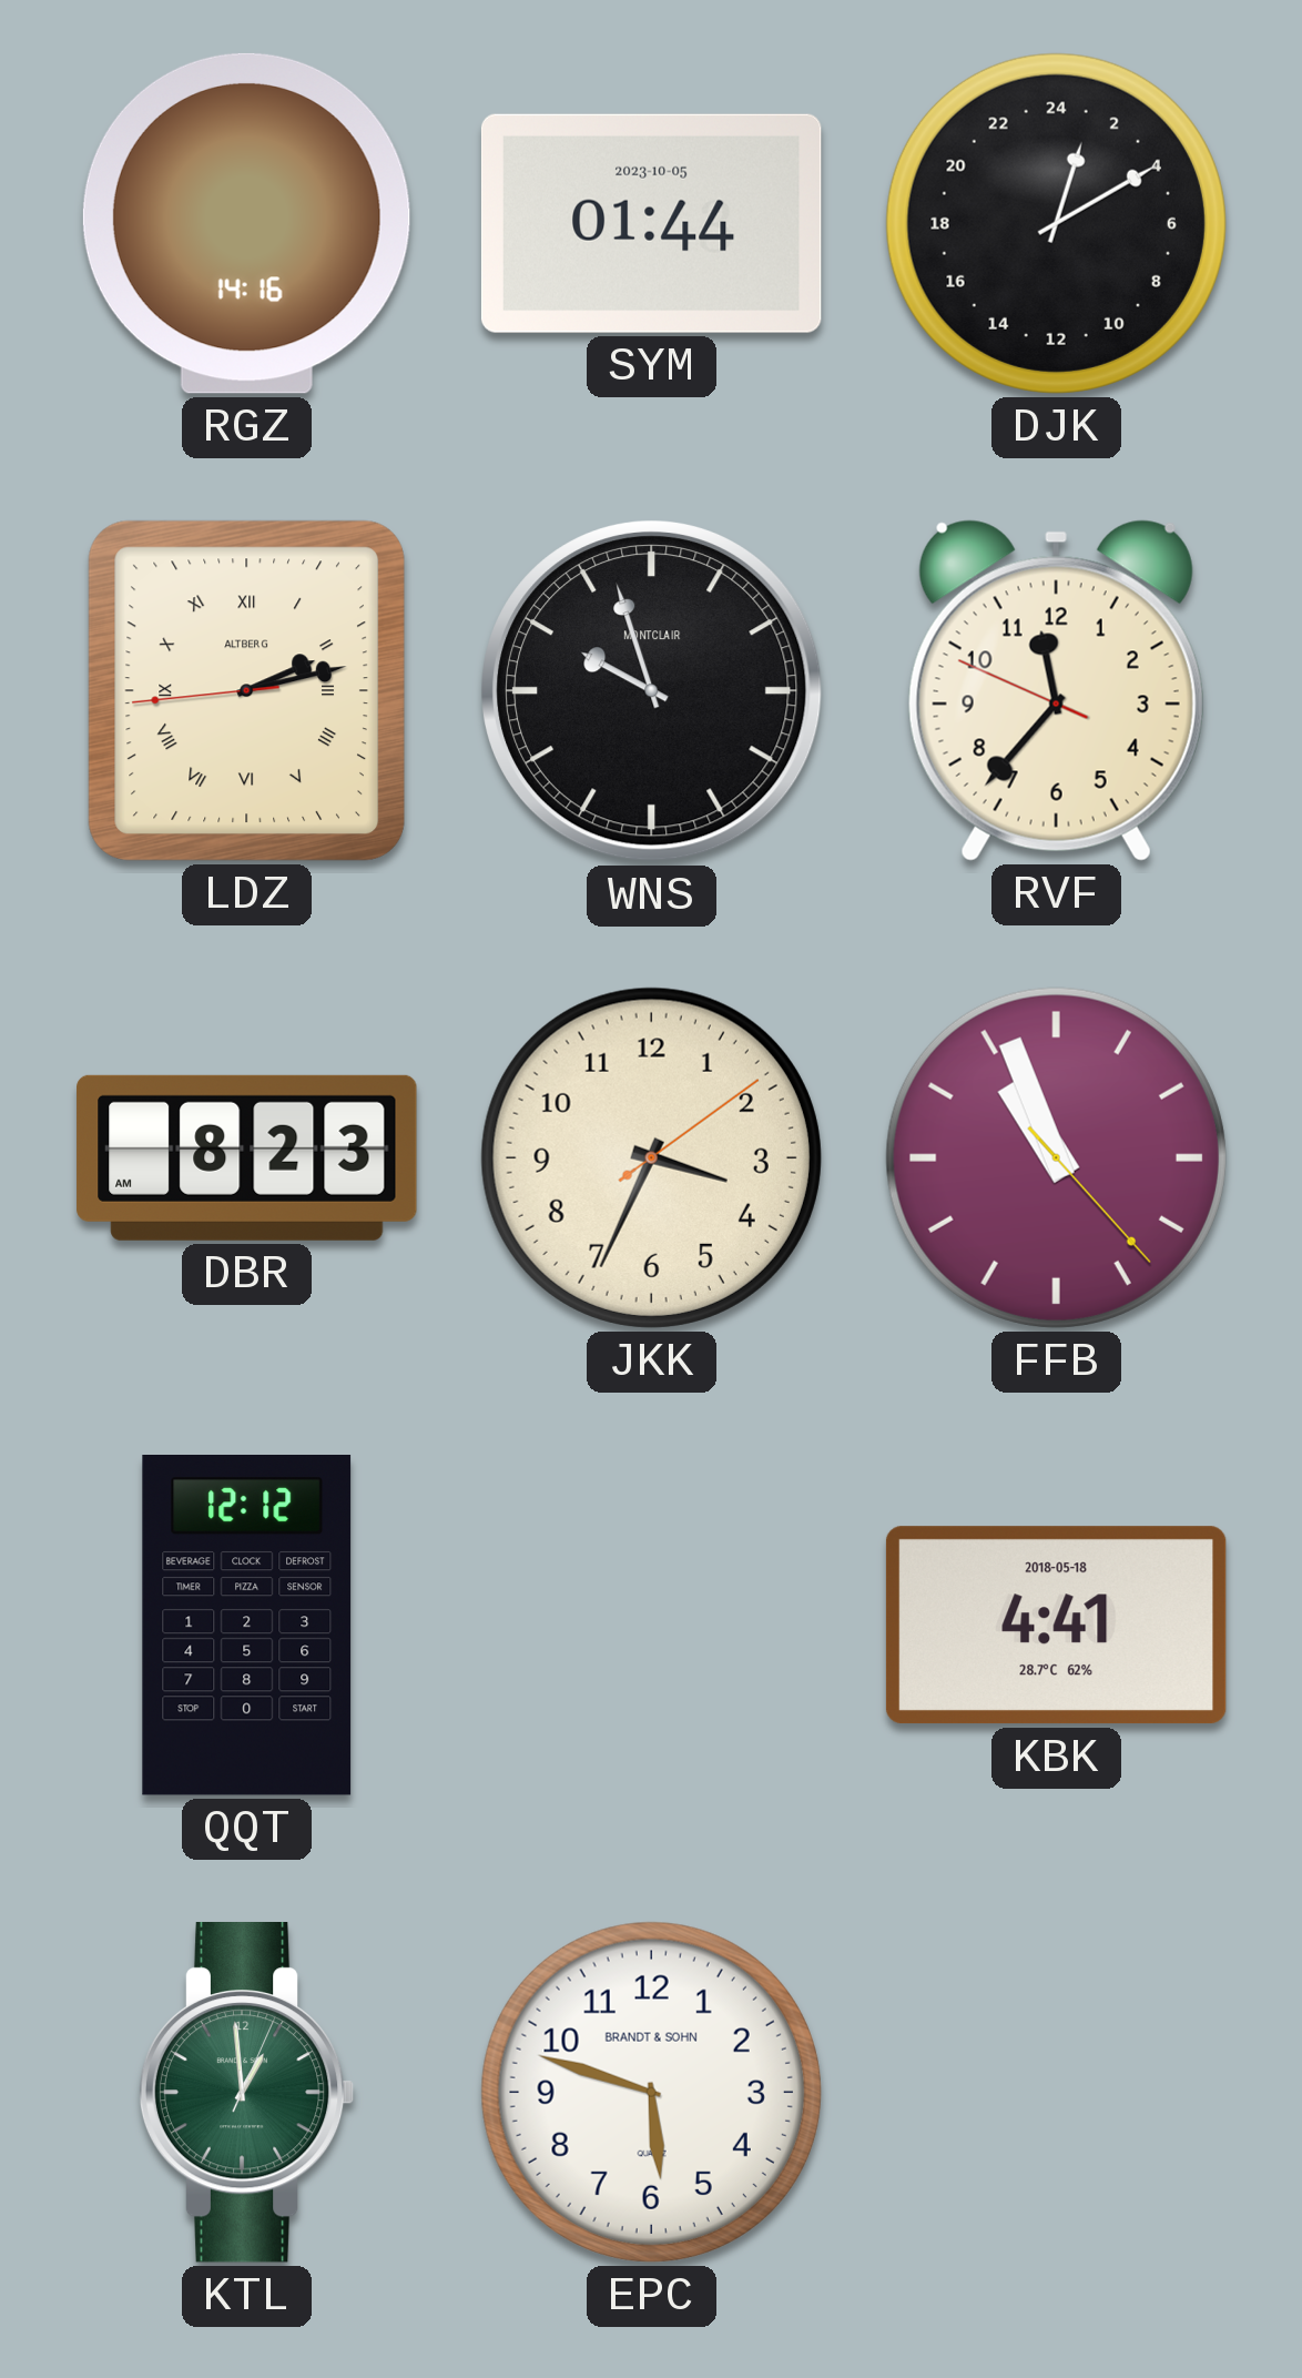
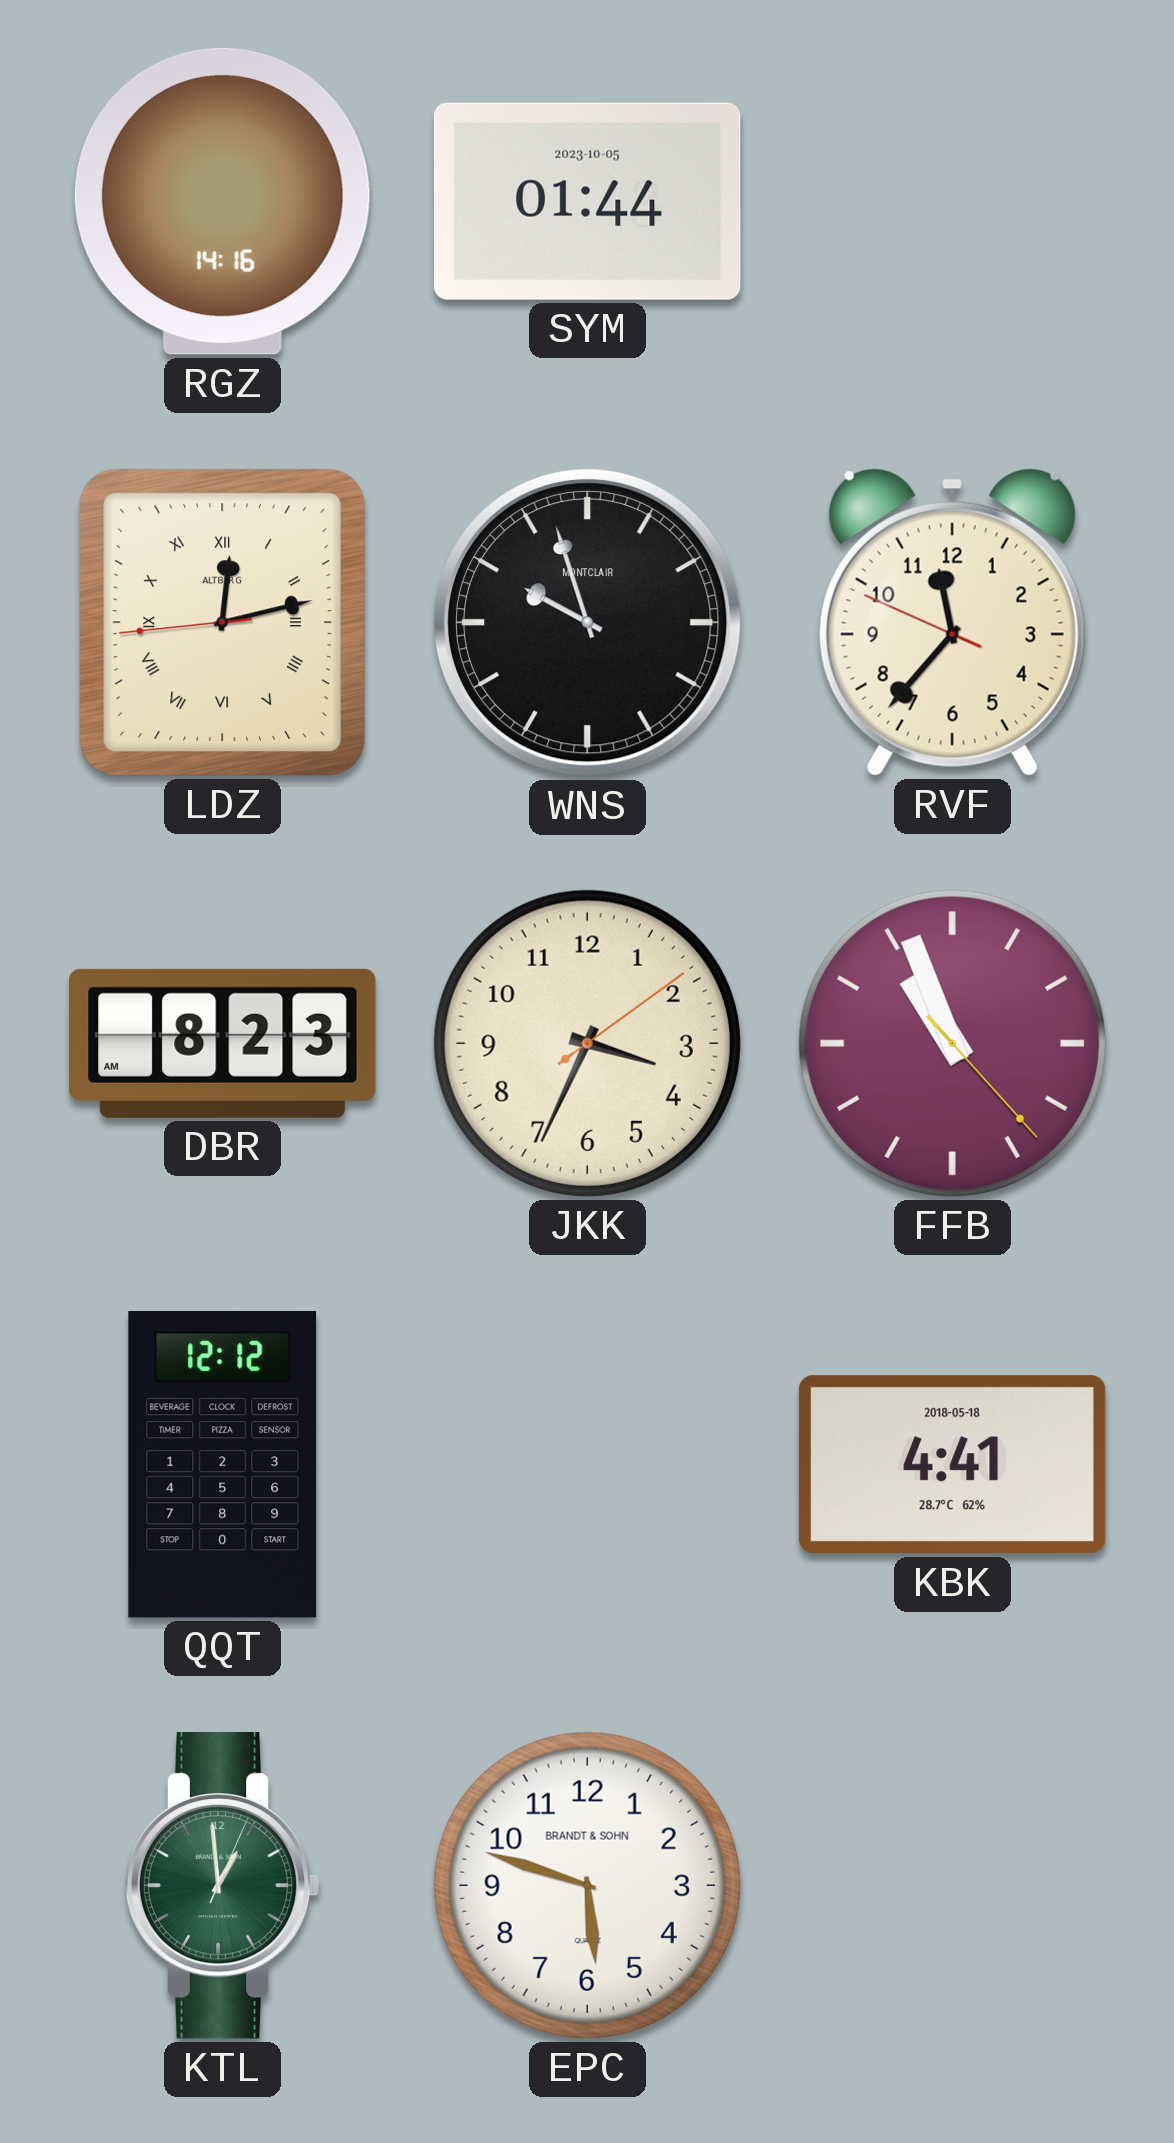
DJK: 1:10 -> none
LDZ: 2:12 -> 12:12
